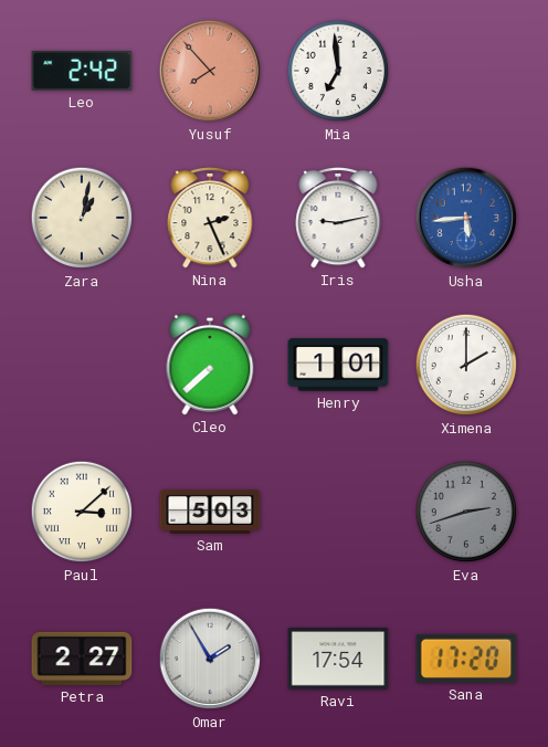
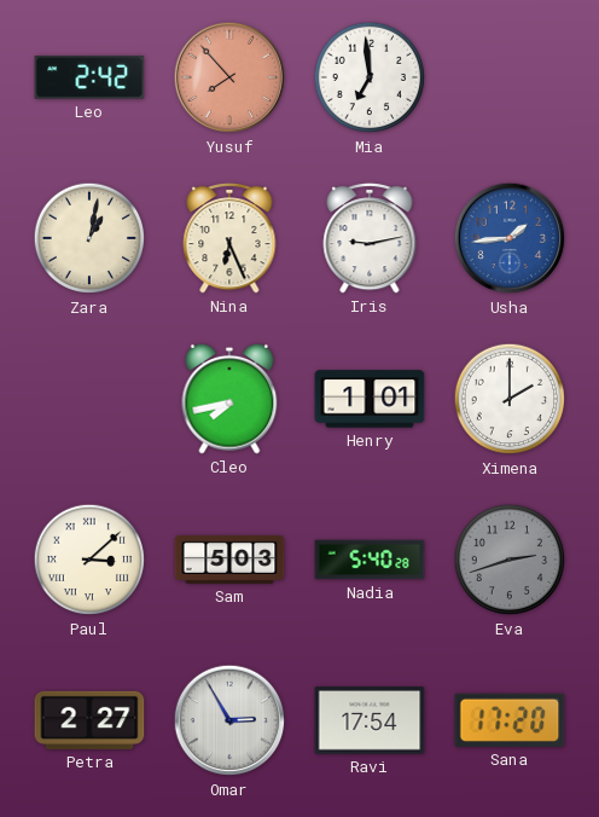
Nina: 2:26 -> 6:26
Usha: 5:44 -> 1:44
Cleo: 7:38 -> 7:43
Nadia: none -> 5:40
Omar: 1:55 -> 2:55
